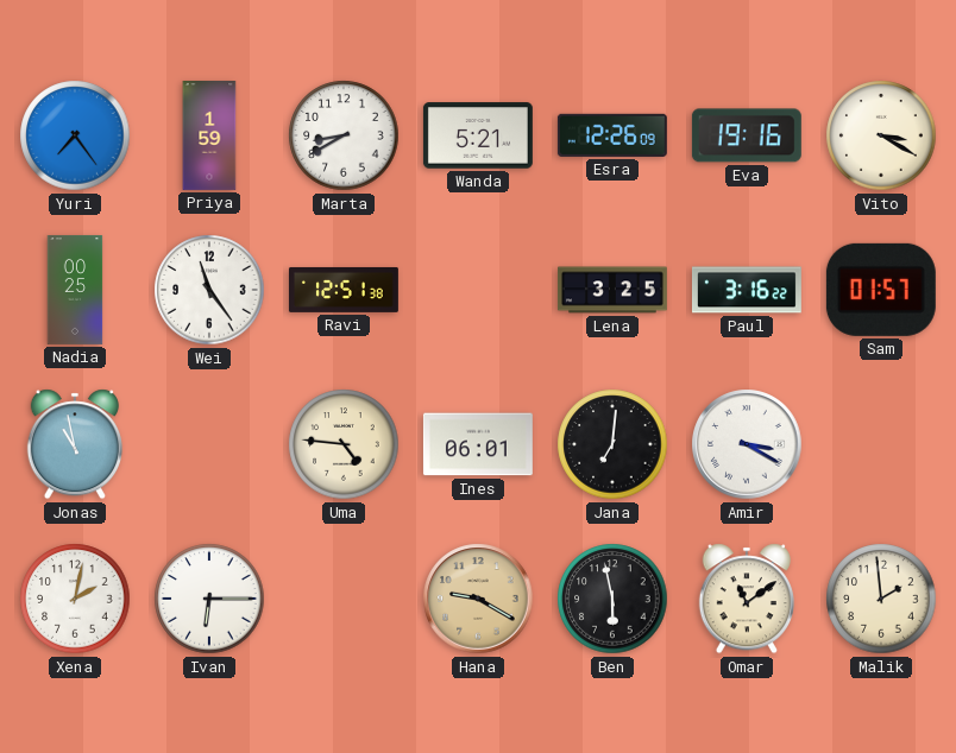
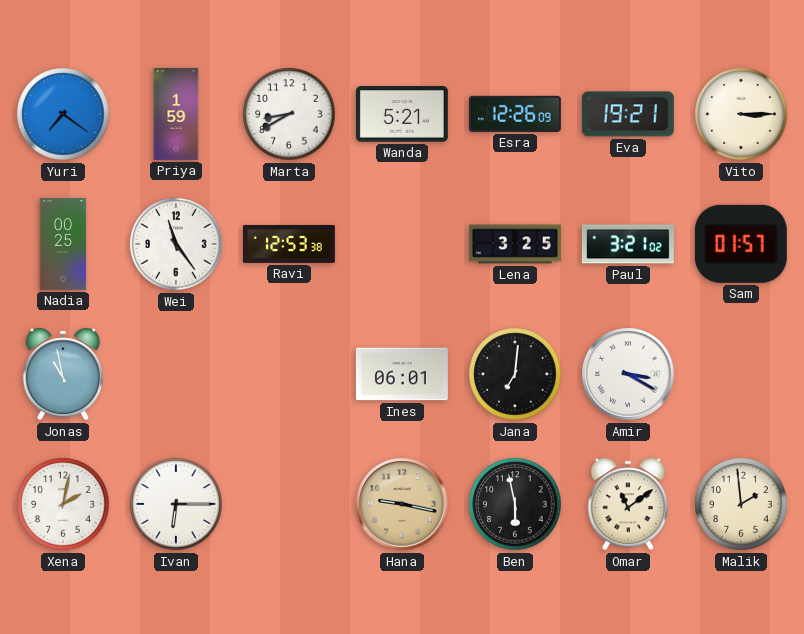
Yuri: 7:24 -> 7:21
Eva: 19:16 -> 19:21
Vito: 3:20 -> 3:15
Ravi: 12:51 -> 12:53
Paul: 3:16 -> 3:21
Uma: 4:46 -> none
Hana: 9:20 -> 9:17
